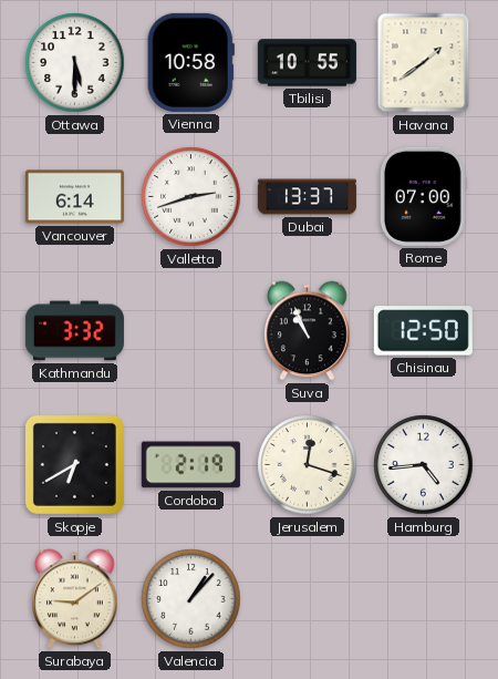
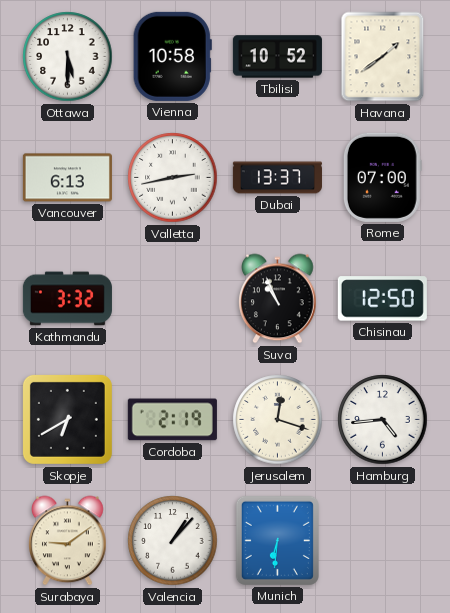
Tbilisi: 10:55 -> 10:52
Vancouver: 6:14 -> 6:13
Valletta: 2:42 -> 2:43
Munich: none -> 6:31
